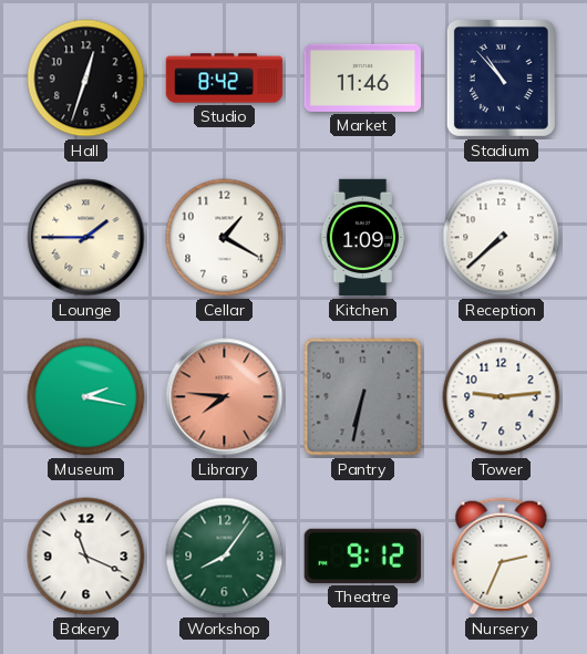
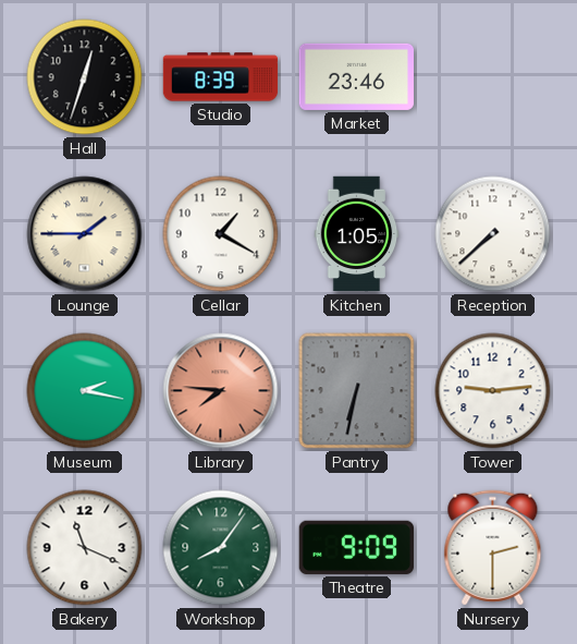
Studio: 8:42 -> 8:39
Market: 11:46 -> 23:46
Stadium: 10:53 -> none
Kitchen: 1:09 -> 1:05
Theatre: 9:12 -> 9:09
Nursery: 2:34 -> 2:30
